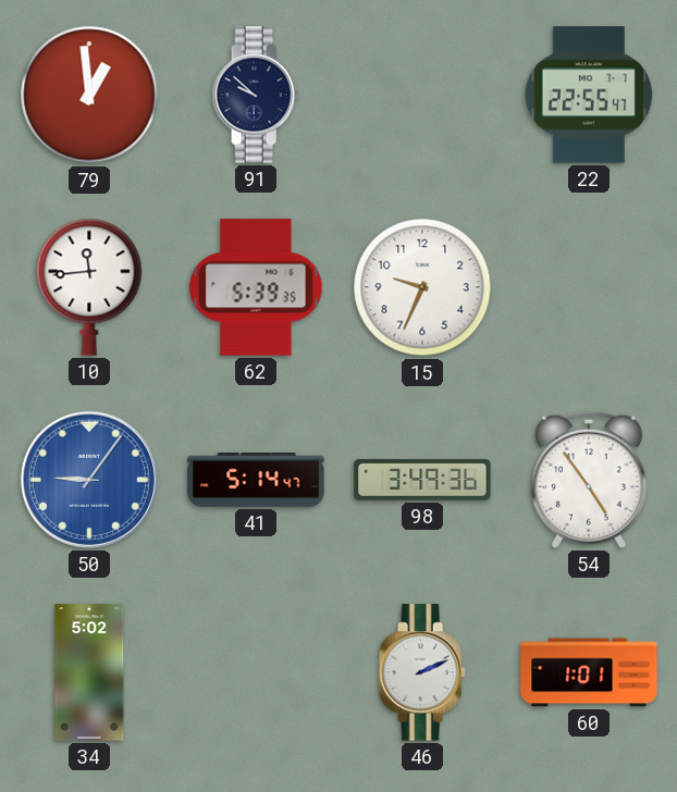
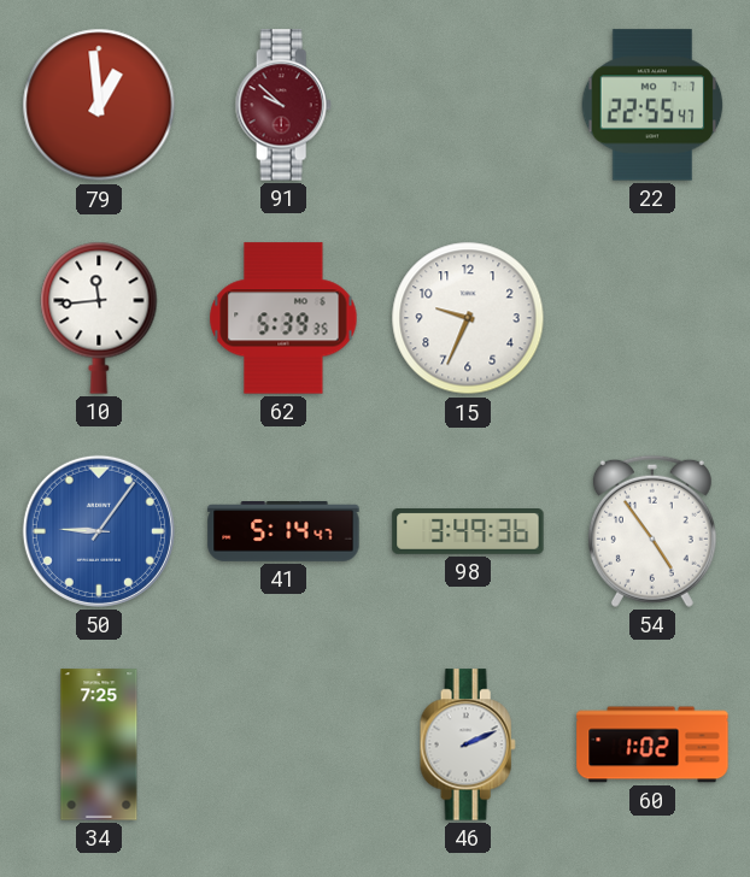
91 dial: navy -> burgundy
34: 5:02 -> 7:25
60: 1:01 -> 1:02
